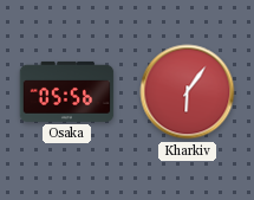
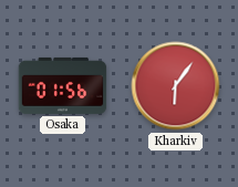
Osaka: 05:56 -> 01:56
